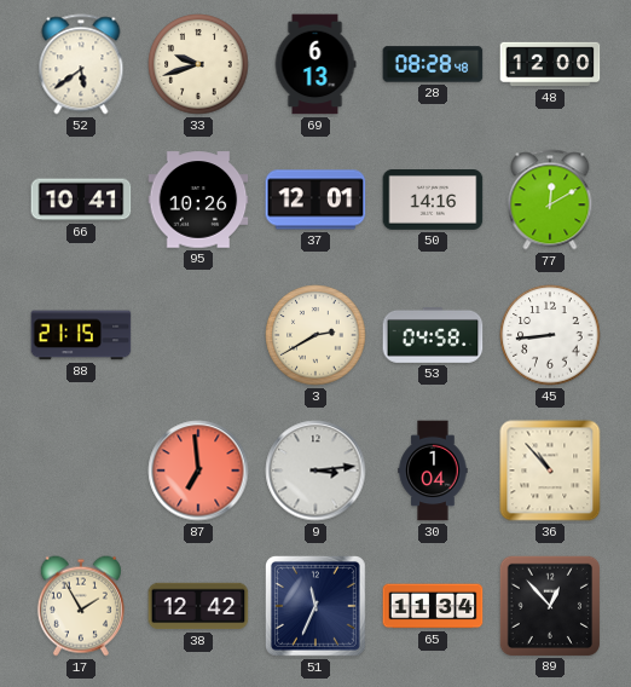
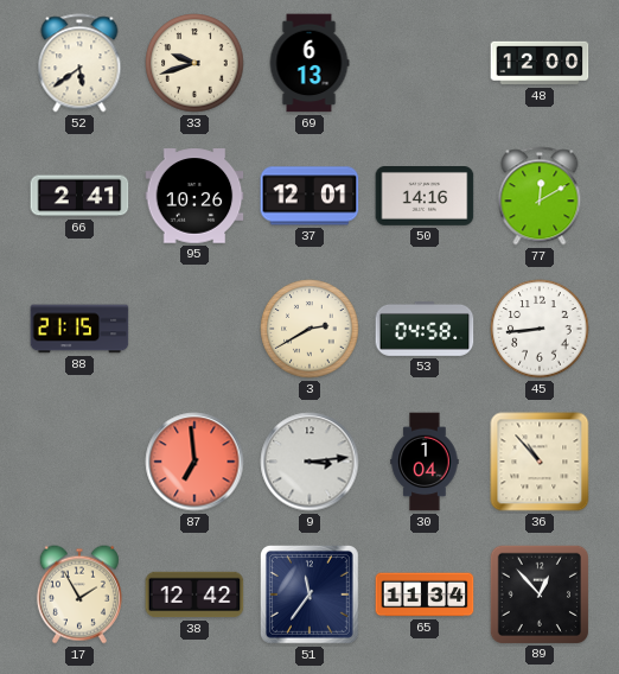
28: 08:28 -> none
66: 10:41 -> 2:41
51: 11:34 -> 11:36
